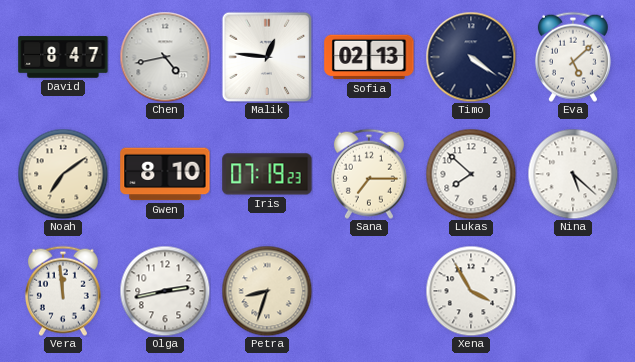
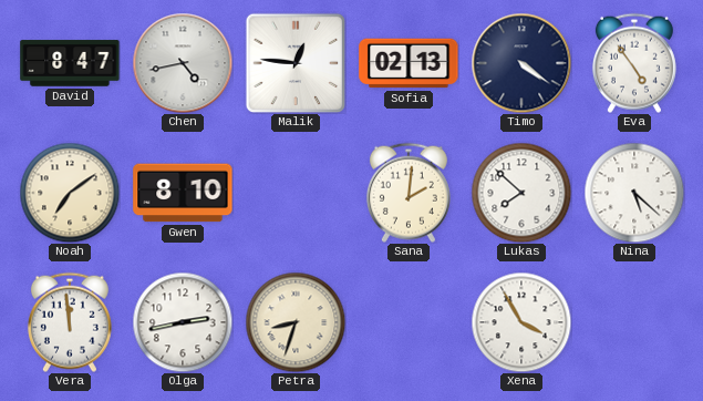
Eva: 5:08 -> 4:54
Iris: 07:19 -> none
Sana: 7:15 -> 2:01
